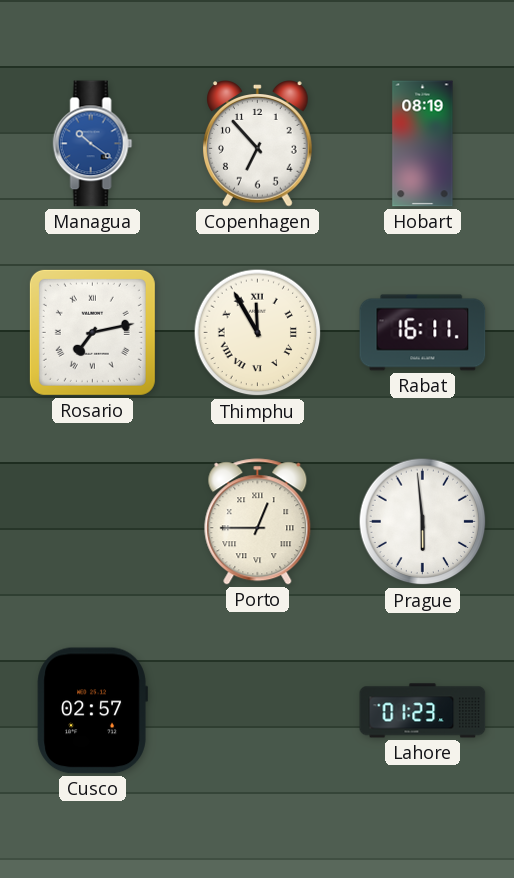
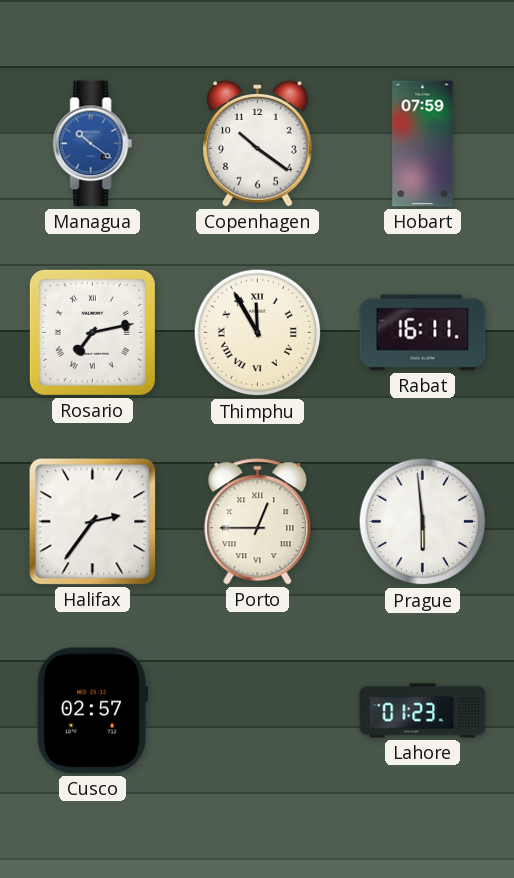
Copenhagen: 6:53 -> 10:21
Hobart: 08:19 -> 07:59
Halifax: none -> 2:36
